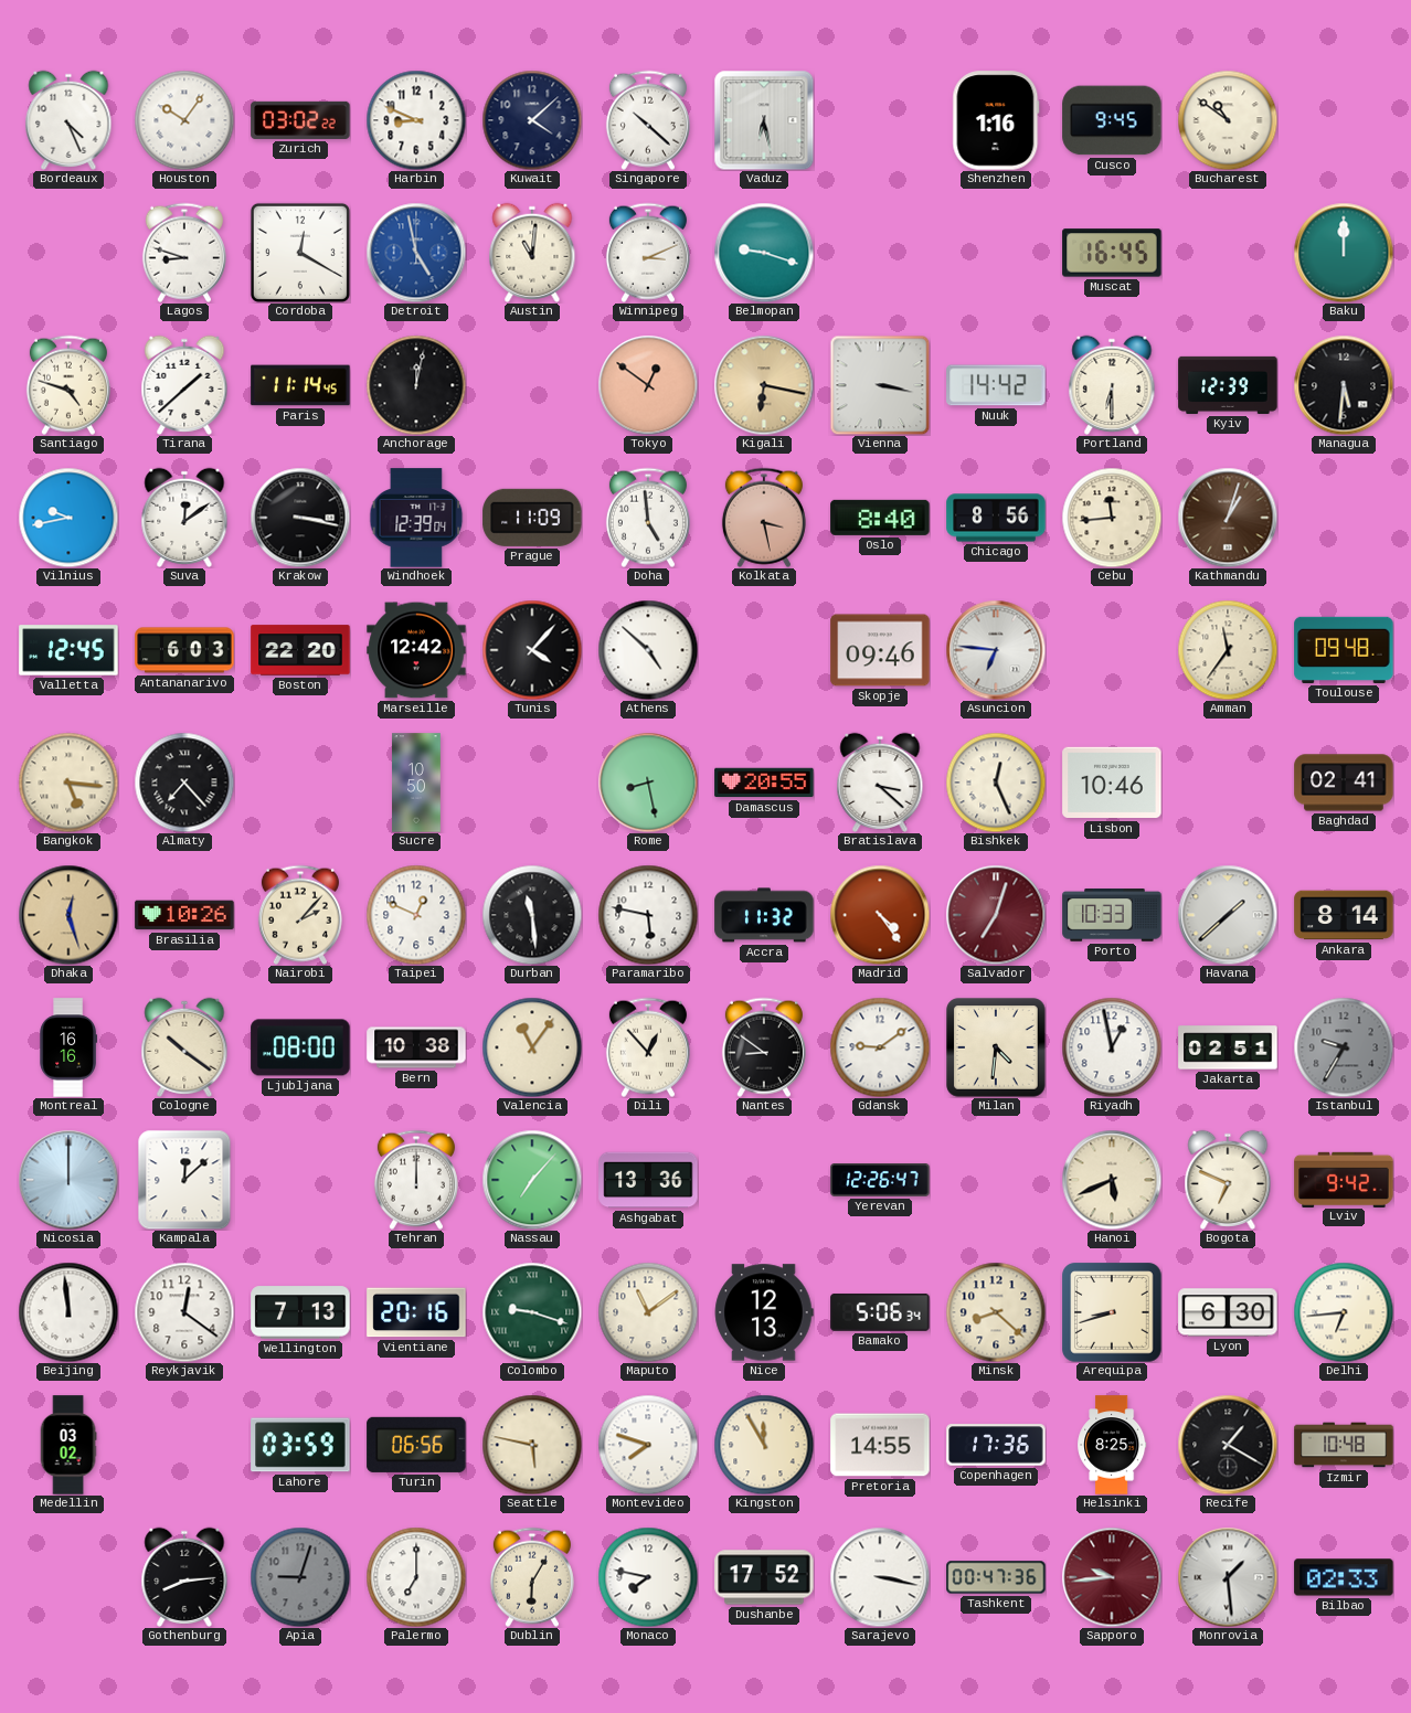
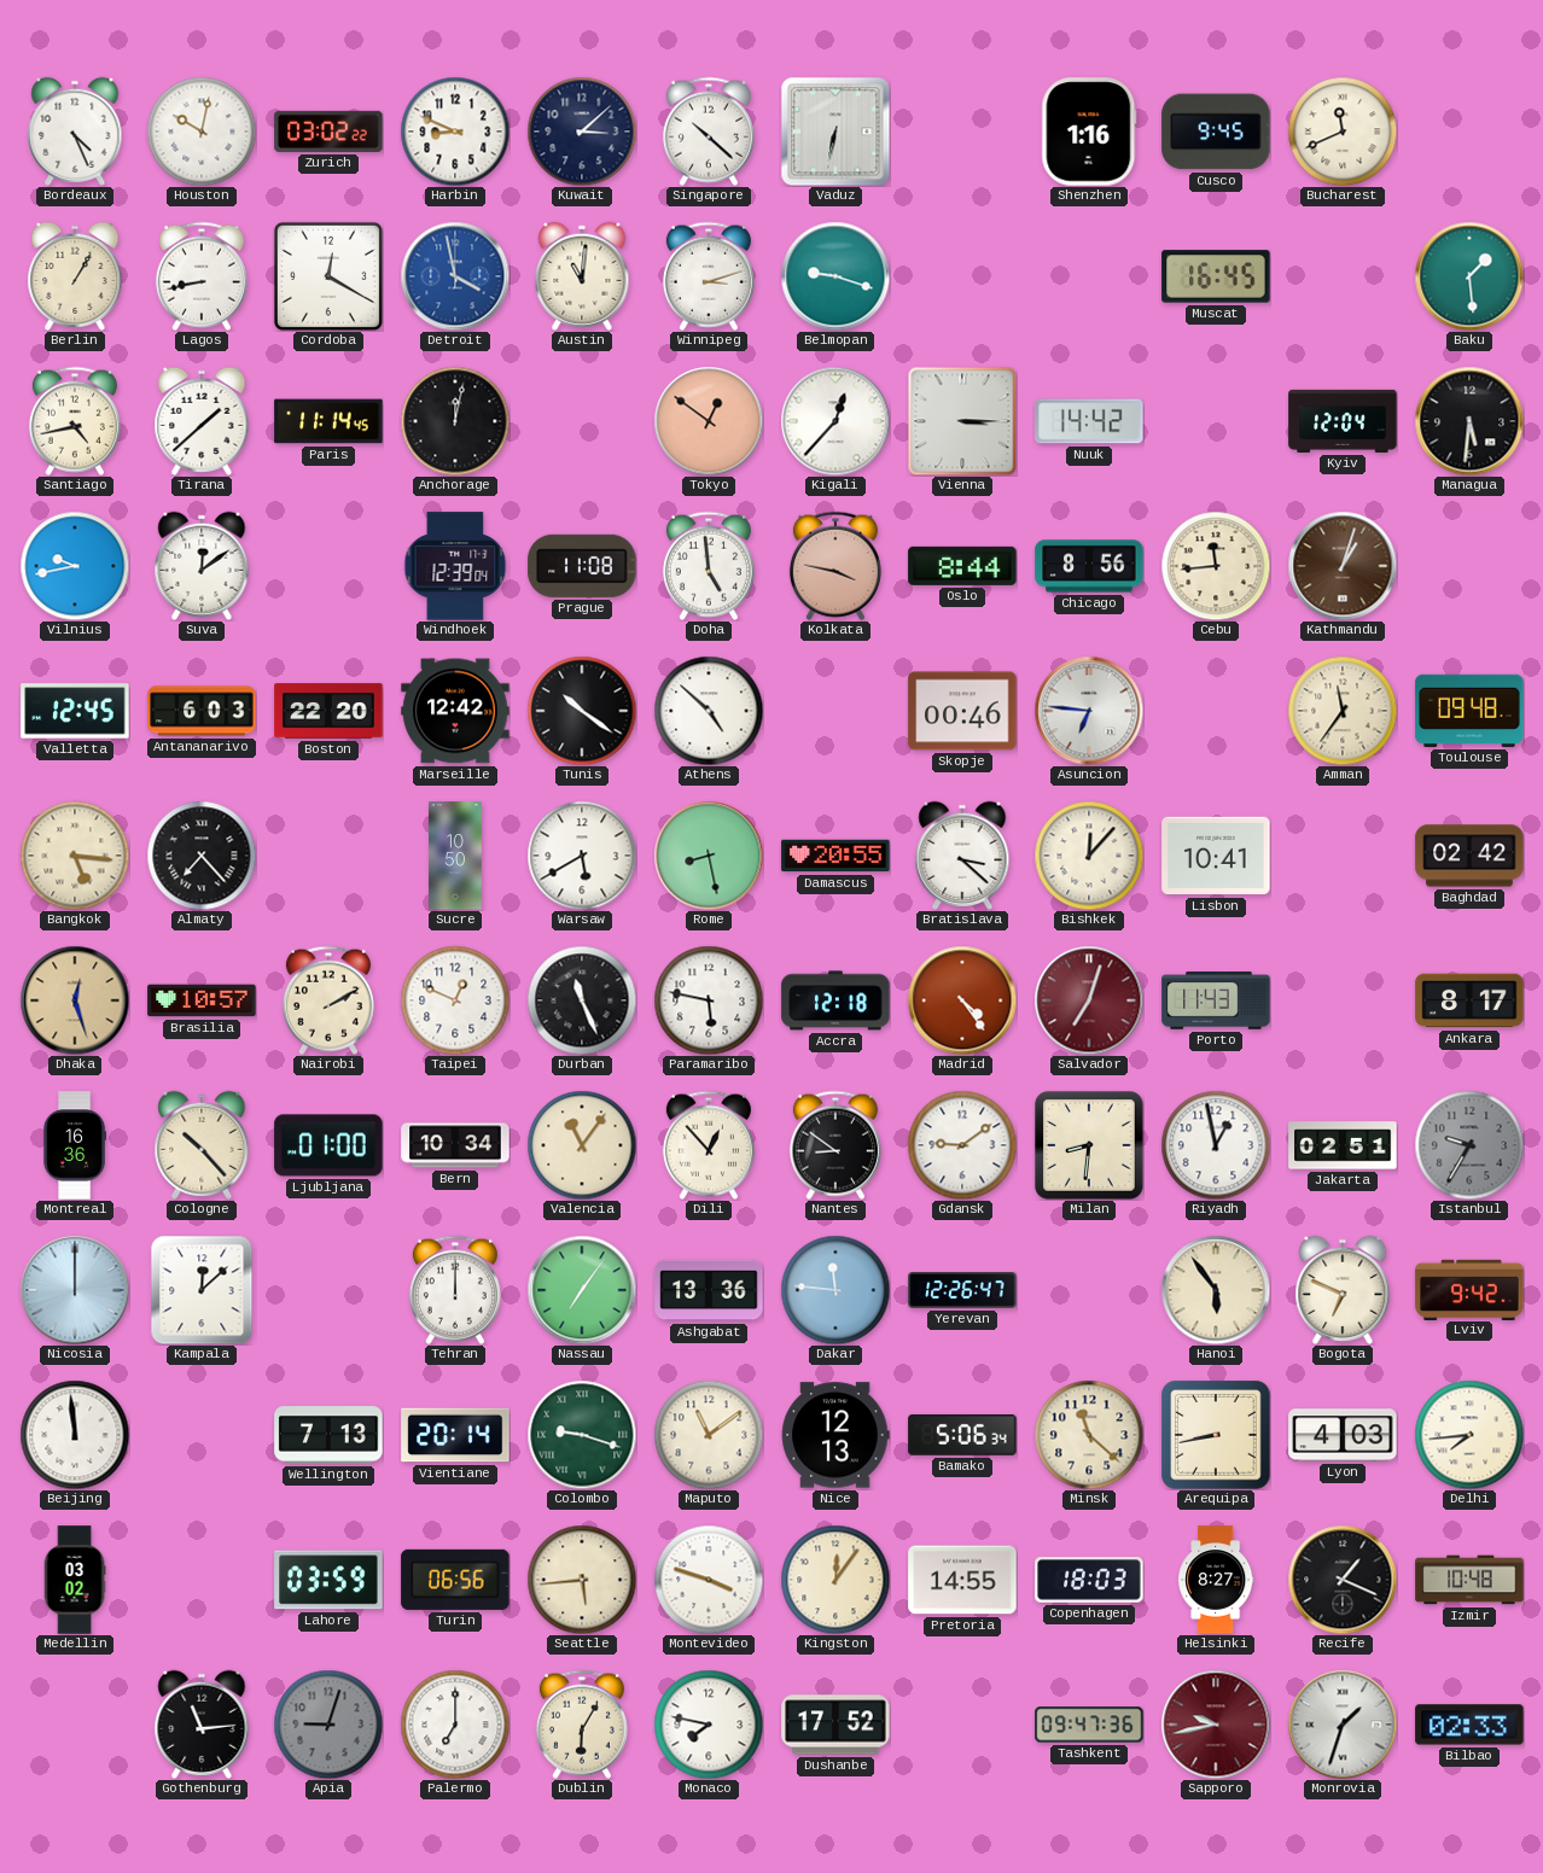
Houston: 10:06 -> 10:02
Kuwait: 4:08 -> 3:08
Vaduz: 6:28 -> 6:32
Bucharest: 10:51 -> 11:41
Berlin: none -> 1:05
Lagos: 8:48 -> 8:43
Detroit: 4:58 -> 3:58
Winnipeg: 3:11 -> 3:12
Baku: 12:00 -> 1:29
Santiago: 4:48 -> 4:43
Kigali: 6:17 -> 12:37
Kigali dial: champagne -> white
Vienna: 3:17 -> 3:15
Portland: 6:30 -> none
Kyiv: 12:39 -> 12:04
Krakow: 3:17 -> none
Prague: 11:09 -> 11:08
Kolkata: 3:28 -> 3:47
Oslo: 8:40 -> 8:44
Tunis: 4:07 -> 10:21
Skopje: 09:46 -> 00:46
Warsaw: none -> 5:40
Bishkek: 12:26 -> 12:07
Lisbon: 10:46 -> 10:41
Baghdad: 02:41 -> 02:42
Brasilia: 10:26 -> 10:57
Nairobi: 2:07 -> 2:10
Durban: 11:29 -> 11:26
Accra: 11:32 -> 12:18
Porto: 10:33 -> 11:43
Havana: 1:38 -> none
Ankara: 8:14 -> 8:17
Montreal: 16:16 -> 16:36
Cologne: 10:21 -> 10:23
Ljubljana: 08:00 -> 01:00
Bern: 10:38 -> 10:34
Milan: 4:31 -> 8:31
Nassau: 7:07 -> 7:06
Dakar: none -> 11:46
Hanoi: 5:41 -> 5:54
Reykjavik: 12:21 -> none
Vientiane: 20:16 -> 20:14
Minsk: 8:22 -> 11:22
Arequipa: 8:42 -> 8:43
Lyon: 6:30 -> 4:03
Delhi: 6:44 -> 7:44
Seattle: 5:47 -> 5:44
Montevideo: 7:48 -> 3:48
Kingston: 11:55 -> 12:06
Copenhagen: 17:36 -> 18:03
Helsinki: 8:25 -> 8:27
Recife: 1:20 -> 1:19
Gothenburg: 8:14 -> 11:14
Sarajevo: 3:17 -> none
Tashkent: 00:47 -> 09:47
Sapporo: 9:44 -> 9:43
Monrovia: 1:29 -> 1:33
